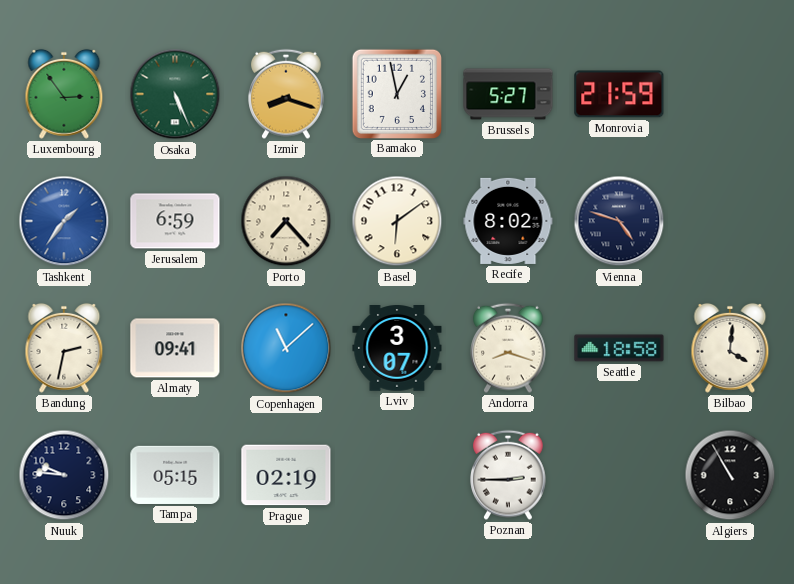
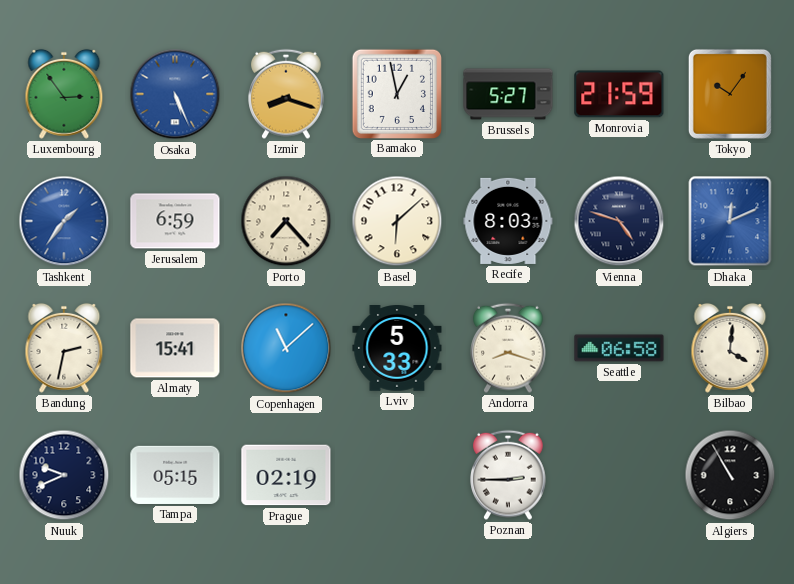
Osaka dial: green -> blue
Tokyo: none -> 10:06
Basel: 6:09 -> 6:08
Recife: 8:02 -> 8:03
Dhaka: none -> 12:11
Almaty: 09:41 -> 15:41
Lviv: 3:07 -> 5:33
Seattle: 18:58 -> 06:58
Nuuk: 9:46 -> 9:41
